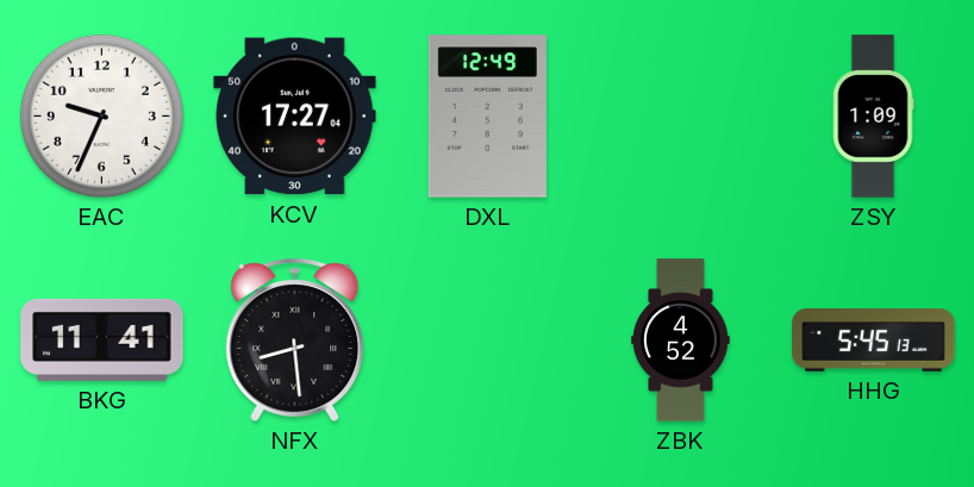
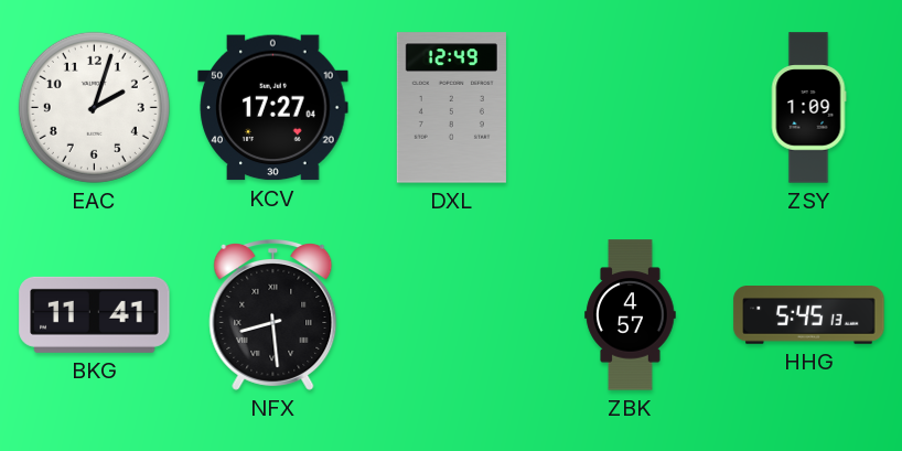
EAC: 9:34 -> 2:03
ZBK: 4:52 -> 4:57
